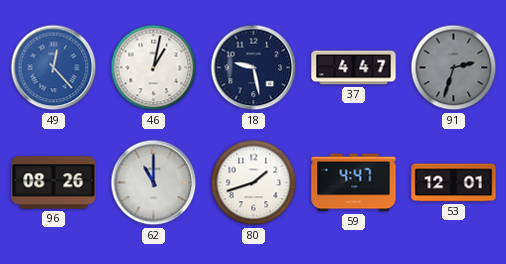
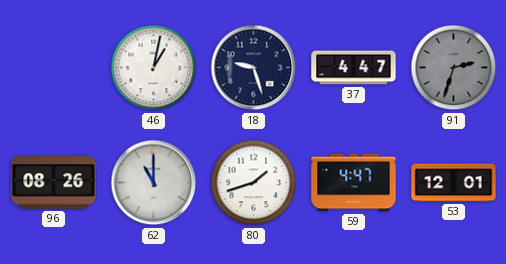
49: 12:23 -> none
18: 9:28 -> 9:27
